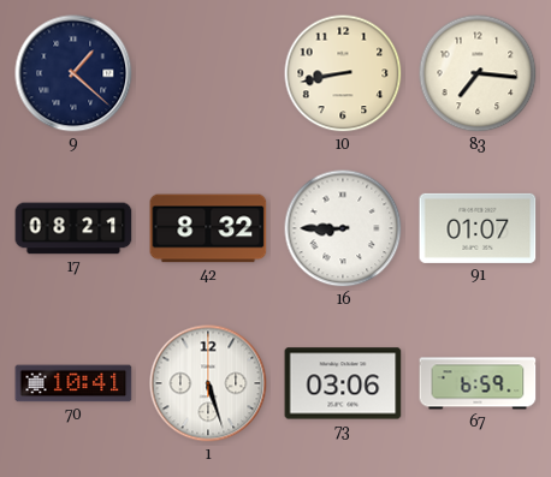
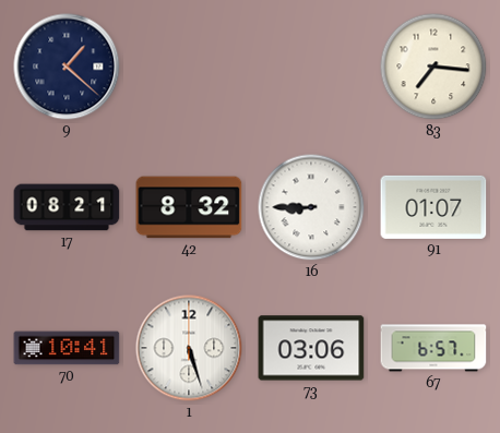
10: 8:43 -> none
67: 6:59 -> 6:57
